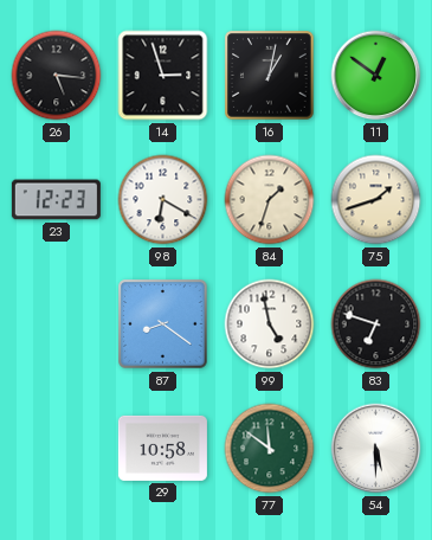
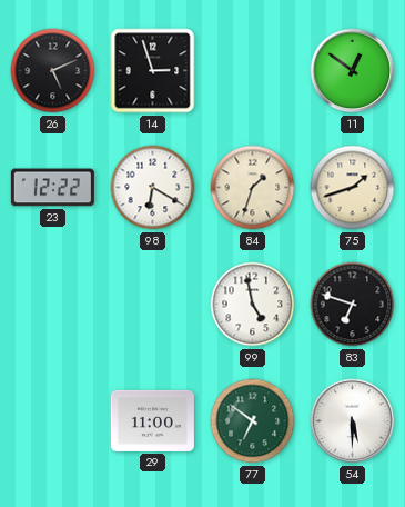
26: 5:16 -> 5:11
16: 1:02 -> none
23: 12:23 -> 12:22
87: 8:21 -> none
29: 10:58 -> 11:00
77: 11:51 -> 6:51
